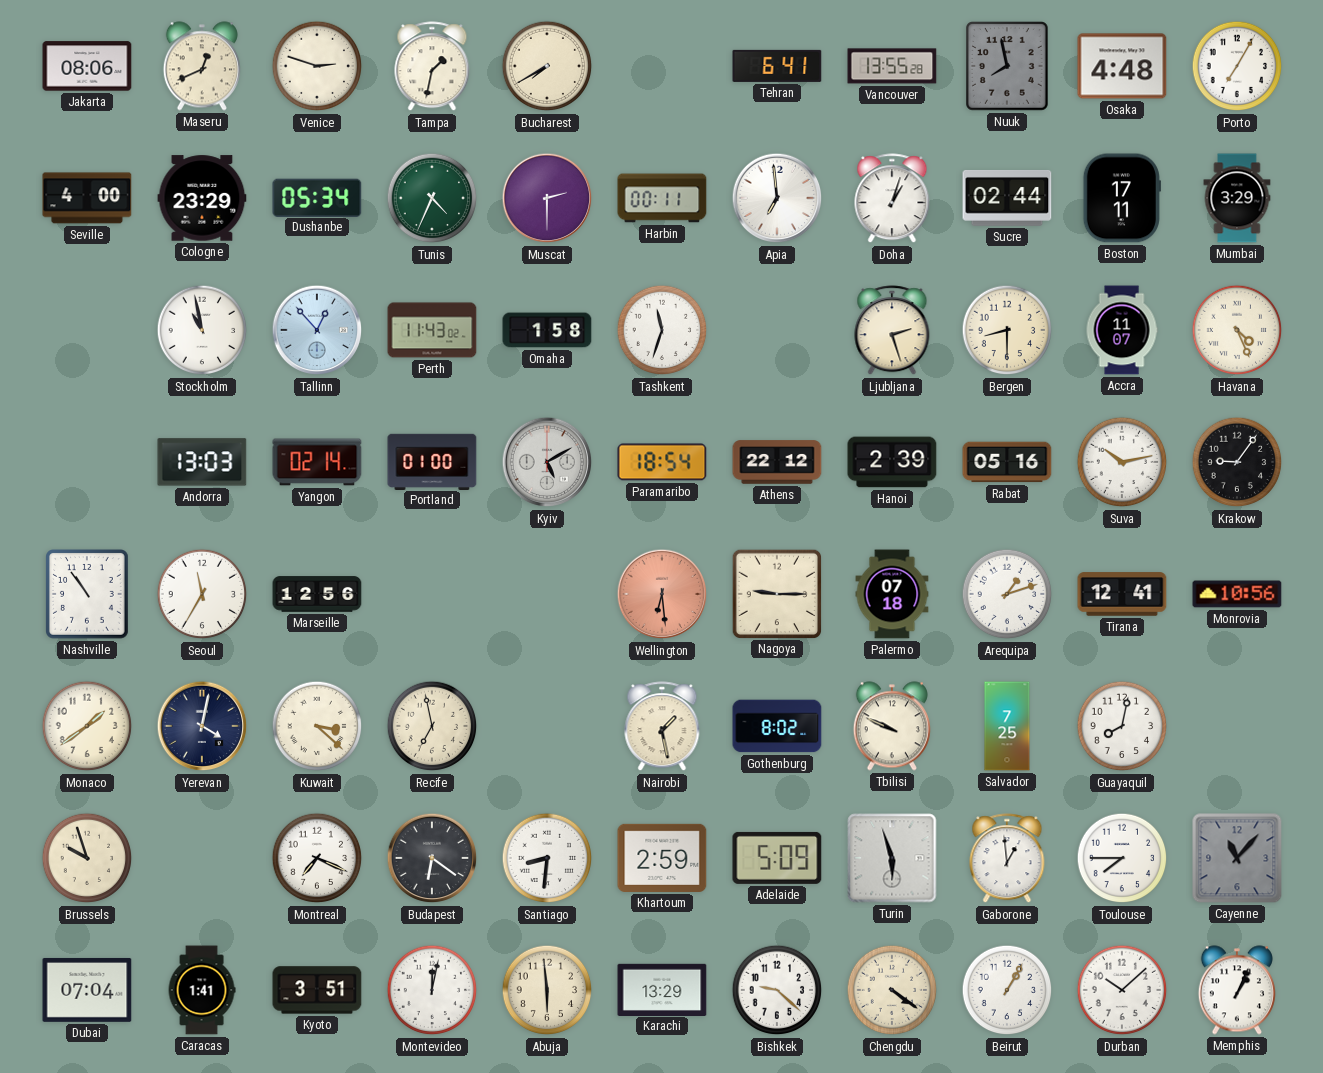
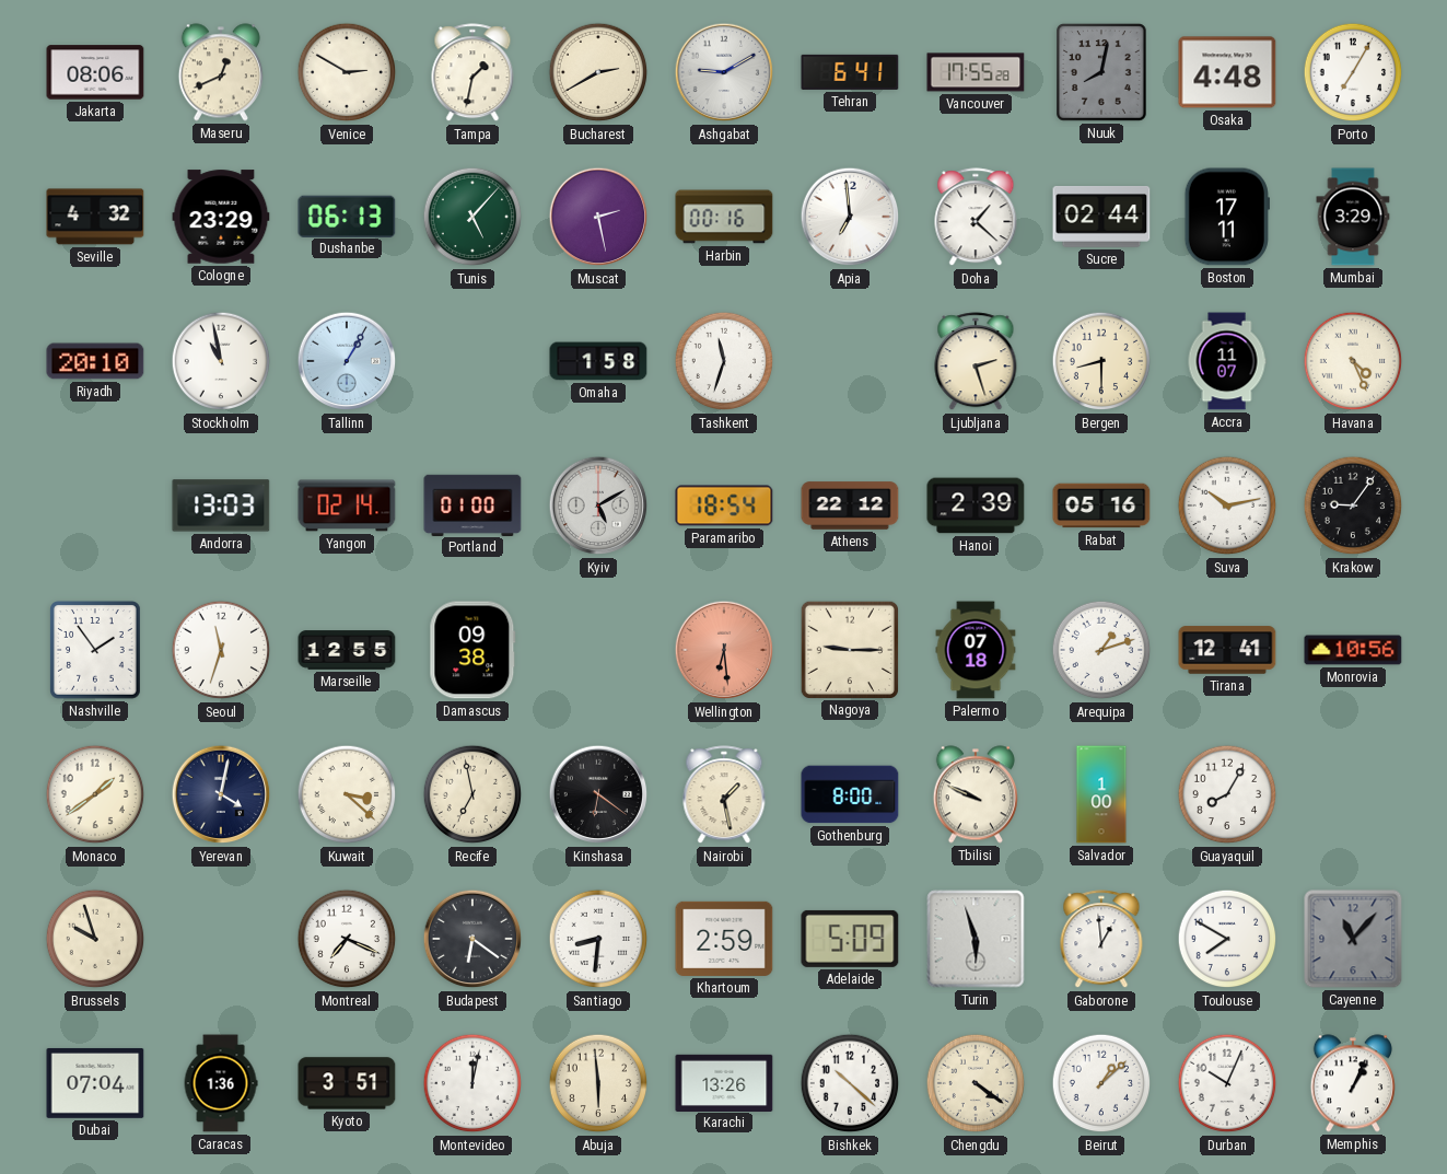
Venice: 2:48 -> 2:50
Bucharest: 7:40 -> 2:40
Ashgabat: none -> 9:10
Vancouver: 13:55 -> 17:55
Nuuk: 7:58 -> 8:02
Seville: 4:00 -> 4:32
Dushanbe: 05:34 -> 06:13
Tunis: 4:34 -> 5:07
Muscat: 2:30 -> 2:28
Harbin: 00:11 -> 00:16
Doha: 1:03 -> 1:22
Riyadh: none -> 20:10
Tallinn: 12:53 -> 1:05
Perth: 11:43 -> none
Nashville: 10:54 -> 1:54
Seoul: 11:35 -> 11:33
Marseille: 12:56 -> 12:55
Damascus: none -> 09:38
Kinshasa: none -> 6:21
Gothenburg: 8:02 -> 8:00
Salvador: 7:25 -> 1:00
Guayaquil: 8:02 -> 8:05
Toulouse: 7:45 -> 7:50
Caracas: 1:41 -> 1:36
Karachi: 13:29 -> 13:26
Bishkek: 9:22 -> 10:22
Beirut: 1:05 -> 1:08
Durban: 10:08 -> 10:04
